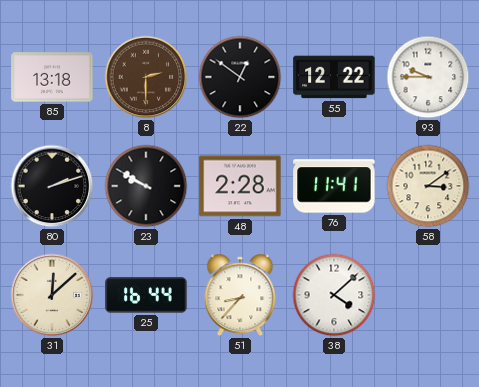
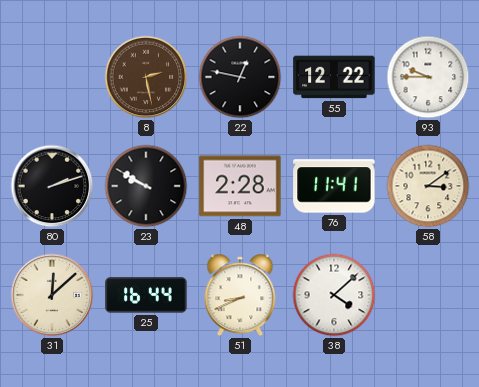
85: 13:18 -> none
8: 2:30 -> 2:28
22: 12:51 -> 12:47
51: 8:37 -> 8:41
